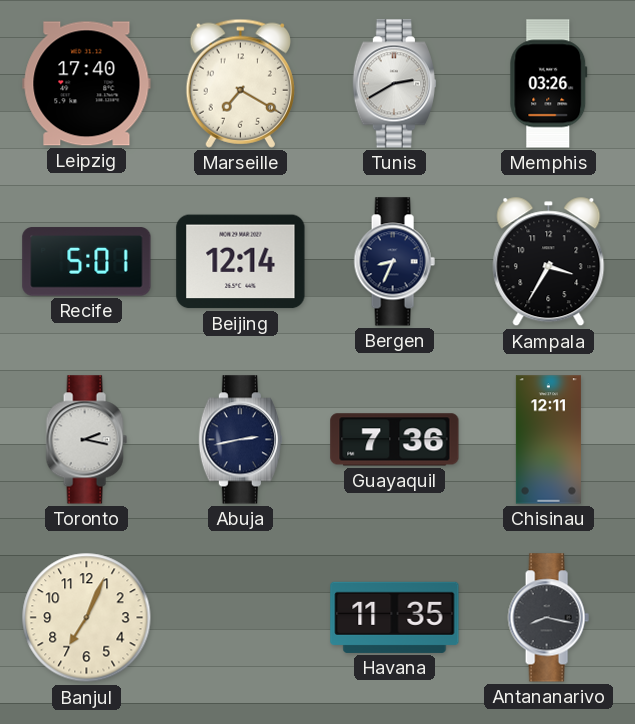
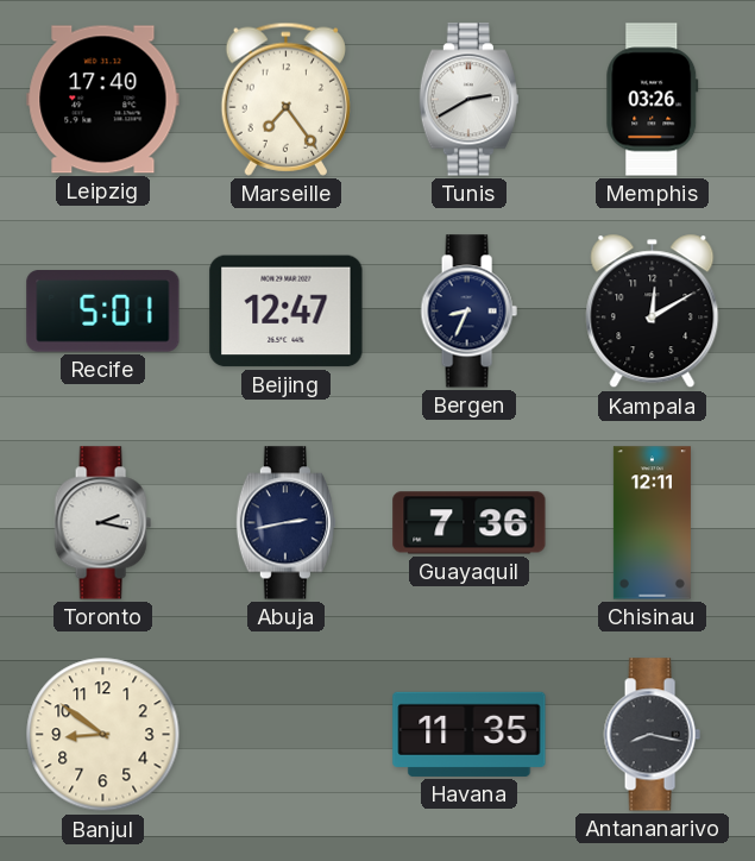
Marseille: 7:20 -> 7:24
Beijing: 12:14 -> 12:47
Kampala: 3:35 -> 12:10
Banjul: 7:04 -> 8:51
